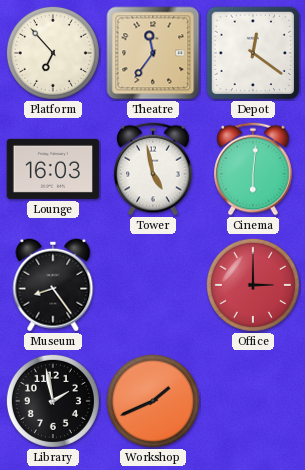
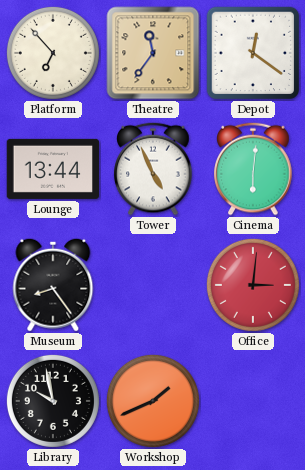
Lounge: 16:03 -> 13:44
Tower: 4:58 -> 4:56
Office: 3:00 -> 3:01
Library: 1:58 -> 9:58
